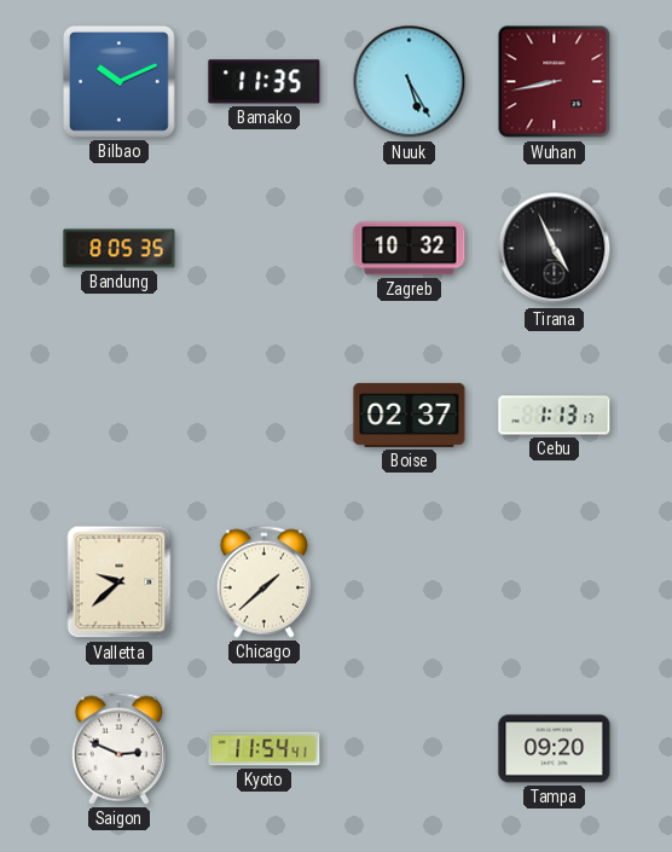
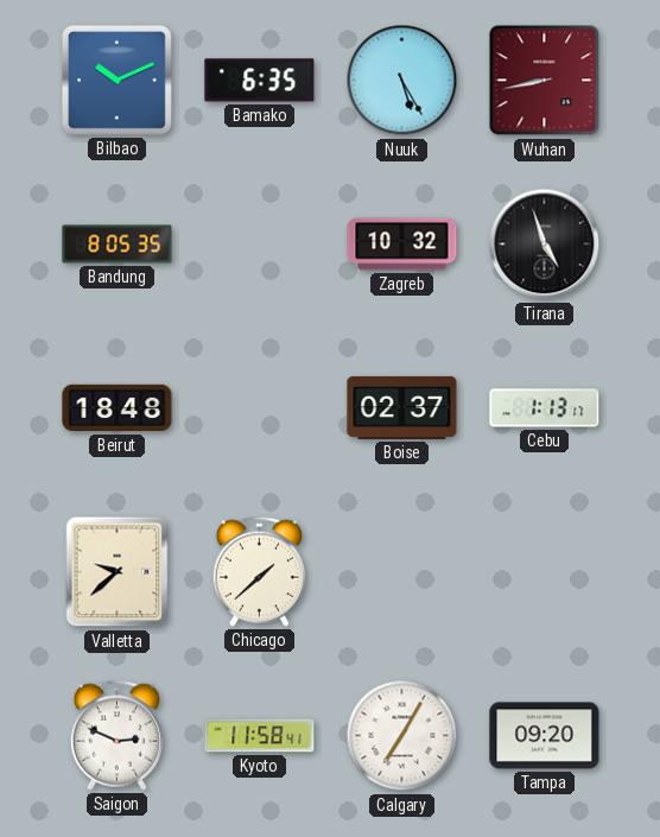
Bamako: 11:35 -> 6:35
Tirana: 4:56 -> 4:57
Beirut: none -> 18:48
Kyoto: 11:54 -> 11:58
Calgary: none -> 7:05
